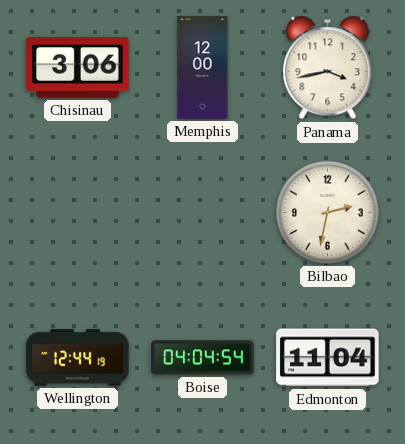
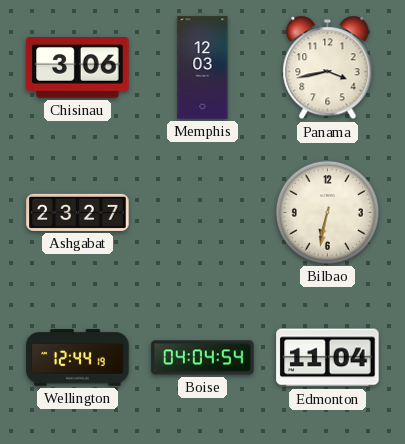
Memphis: 12:00 -> 12:03
Ashgabat: none -> 23:27
Bilbao: 2:32 -> 6:32
